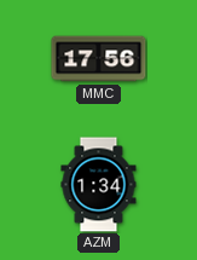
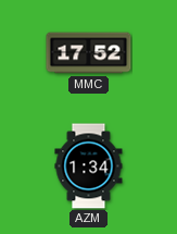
MMC: 17:56 -> 17:52
